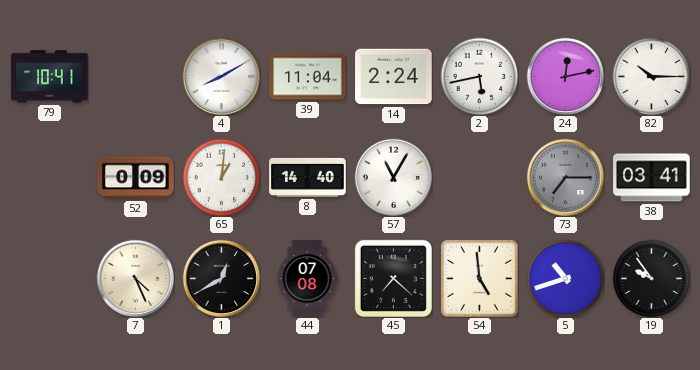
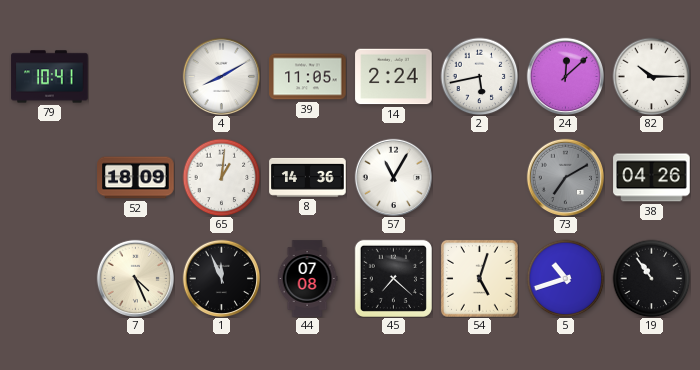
39: 11:04 -> 11:05
24: 12:13 -> 12:08
52: 0:09 -> 18:09
8: 14:40 -> 14:36
73: 7:15 -> 7:10
38: 03:41 -> 04:26
1: 12:40 -> 11:56
54: 4:59 -> 5:03
19: 9:54 -> 10:54
